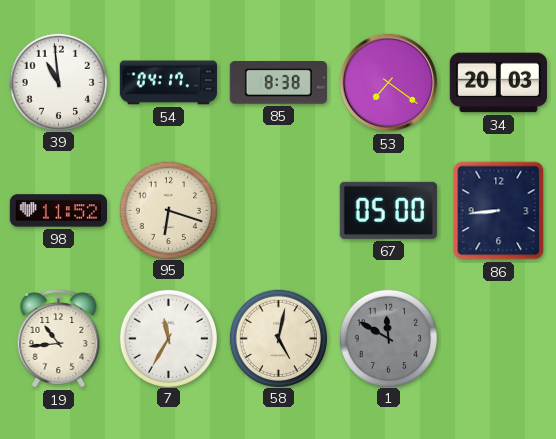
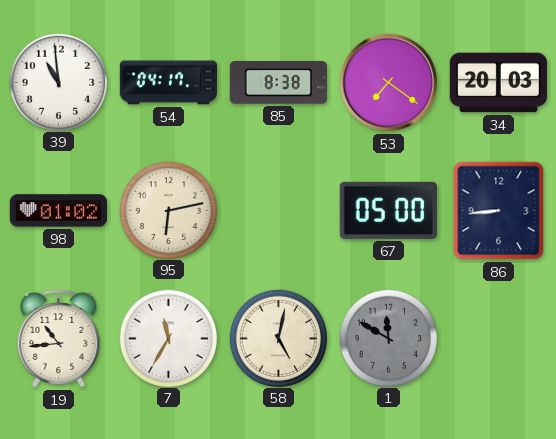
98: 11:52 -> 01:02
95: 6:18 -> 6:13
